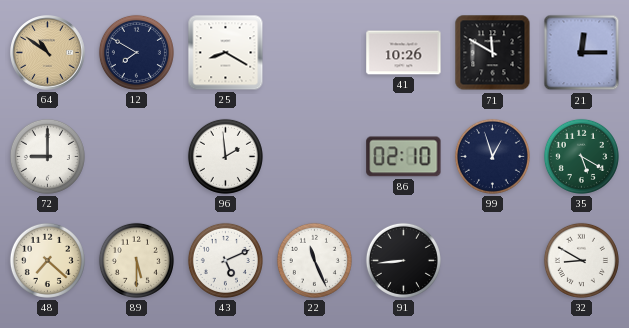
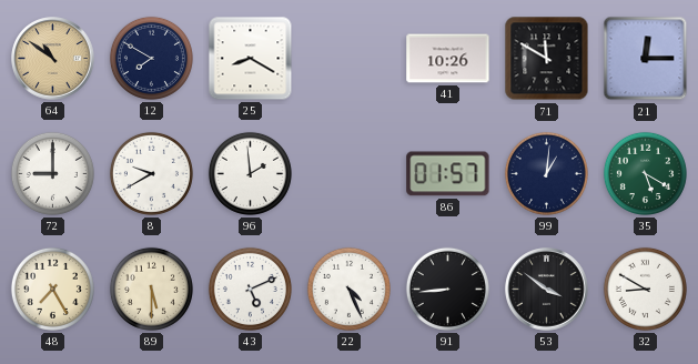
8: none -> 9:40
86: 02:10 -> 01:57
99: 12:57 -> 1:01
48: 7:22 -> 7:25
22: 11:26 -> 4:26
53: none -> 3:51
